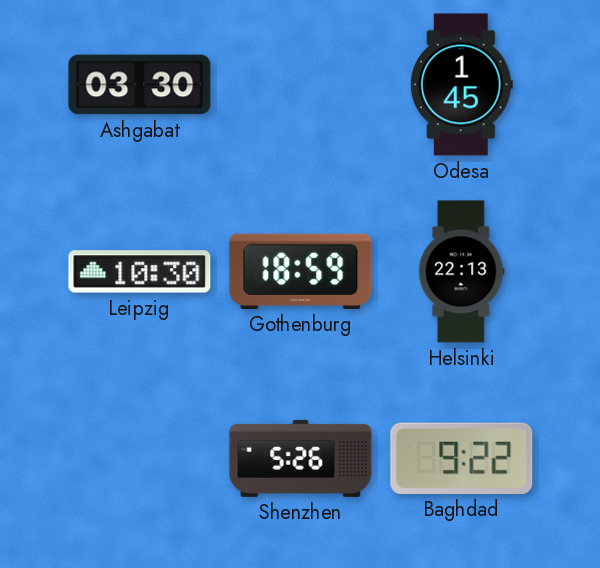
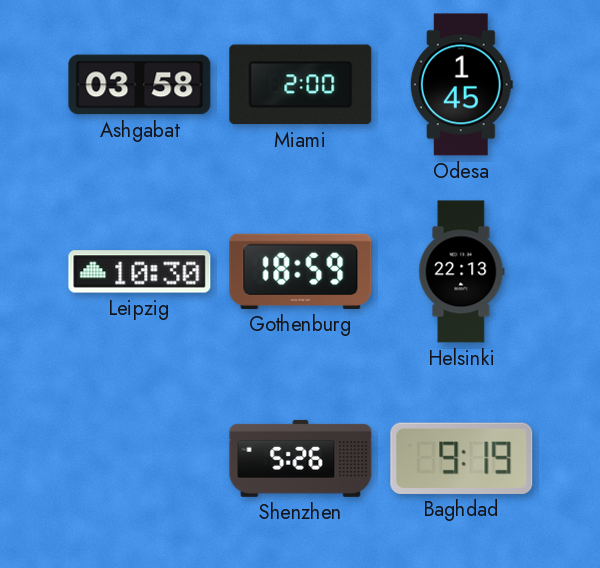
Ashgabat: 03:30 -> 03:58
Miami: none -> 2:00
Baghdad: 9:22 -> 9:19
